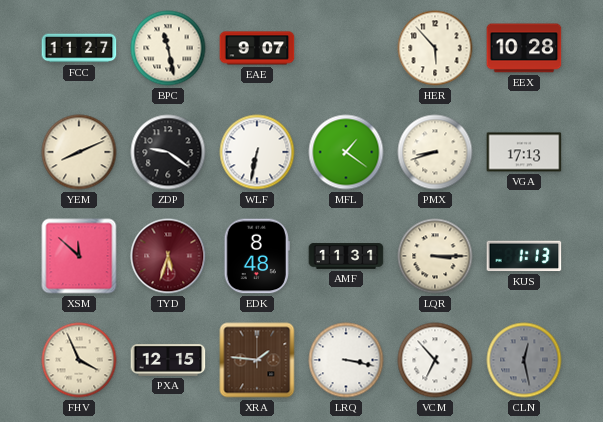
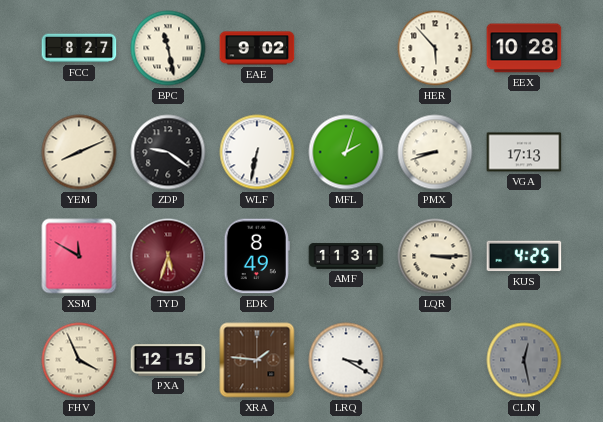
FCC: 11:27 -> 8:27
EAE: 9:07 -> 9:02
MFL: 1:21 -> 2:03
XSM: 11:52 -> 11:50
EDK: 8:48 -> 8:49
KUS: 1:13 -> 4:25
LRQ: 3:17 -> 3:20
VCM: 6:53 -> none
